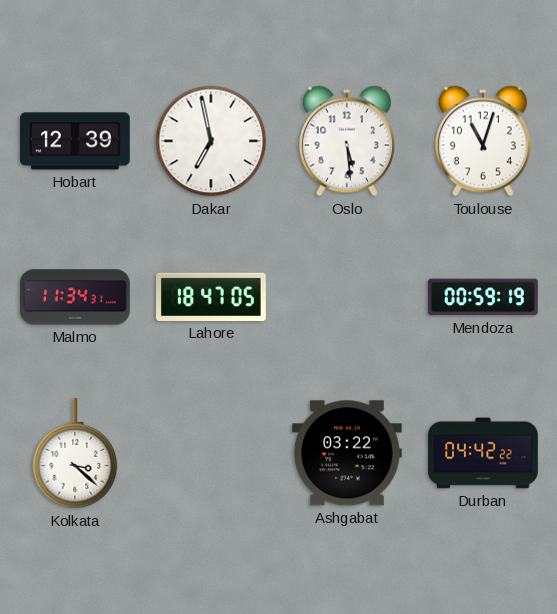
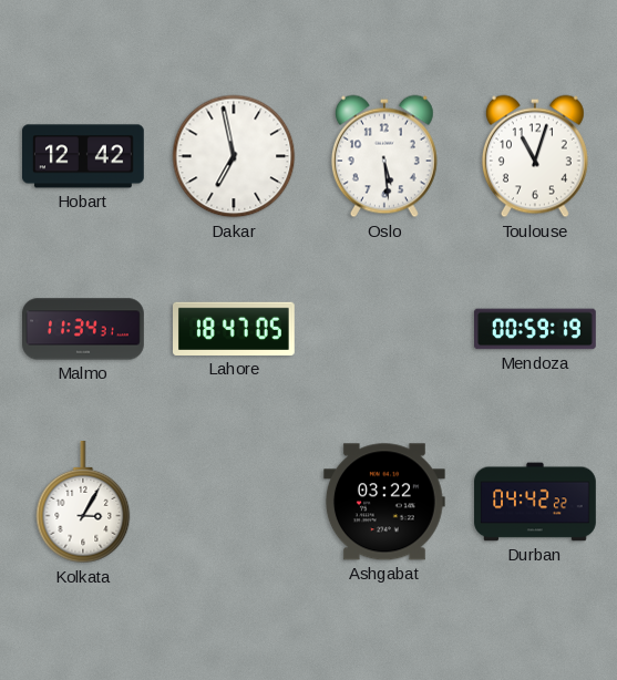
Hobart: 12:39 -> 12:42
Kolkata: 3:22 -> 3:05
